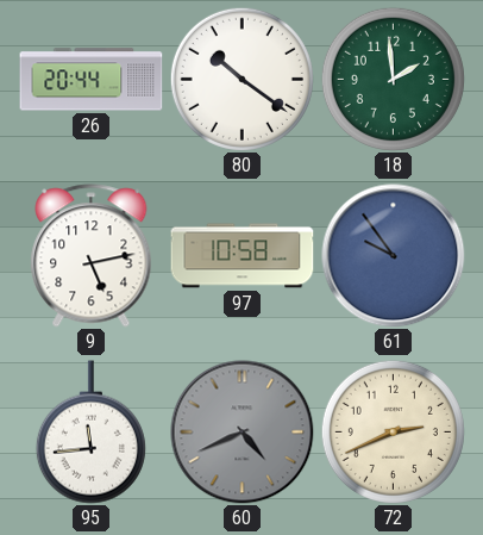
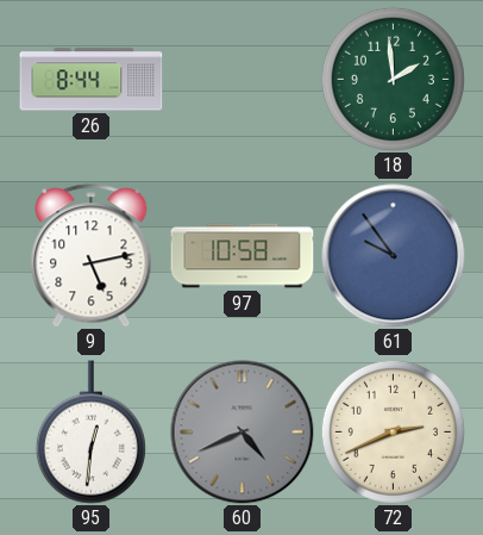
26: 20:44 -> 8:44
80: 10:21 -> none
95: 11:44 -> 12:31
